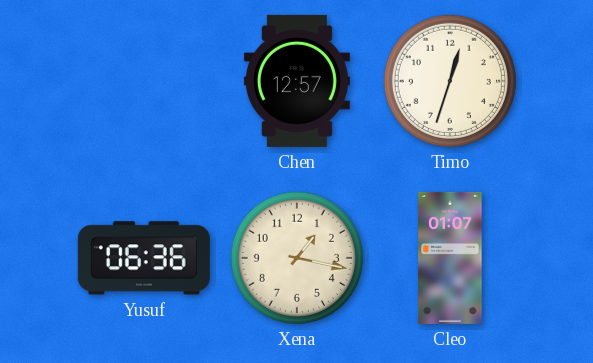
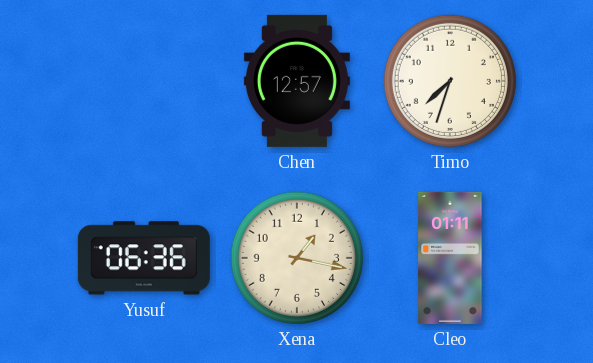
Timo: 12:33 -> 7:33
Cleo: 01:07 -> 01:11
